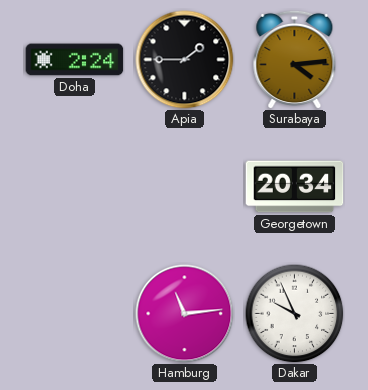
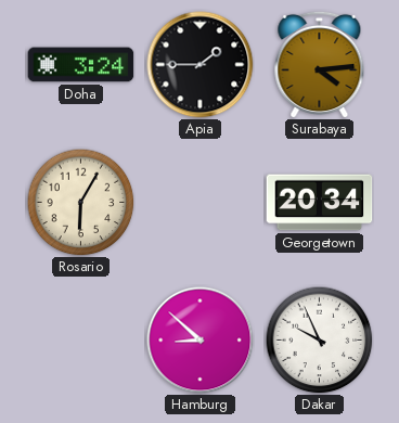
Doha: 2:24 -> 3:24
Rosario: none -> 6:05
Hamburg: 11:14 -> 8:52
